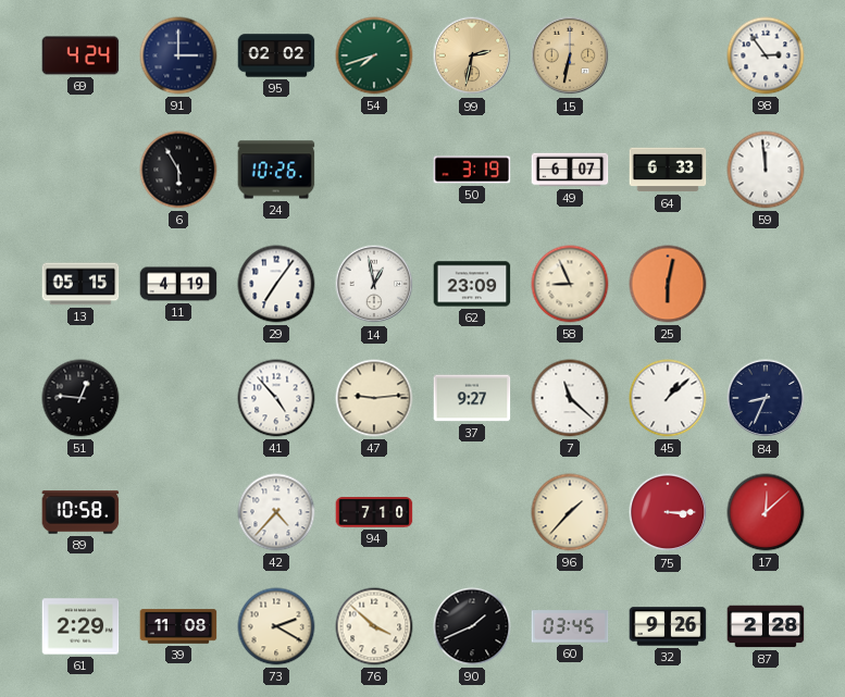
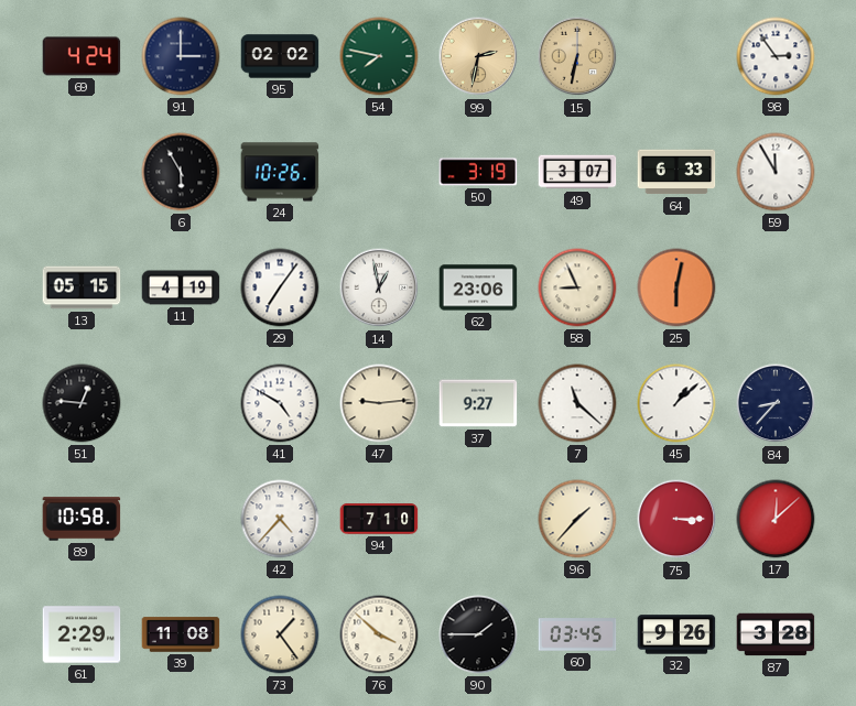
54: 7:42 -> 7:47
49: 6:07 -> 3:07
59: 11:59 -> 11:55
62: 23:09 -> 23:06
41: 4:53 -> 4:50
84: 8:34 -> 8:37
73: 2:20 -> 1:24
90: 1:41 -> 1:45
87: 2:28 -> 3:28
